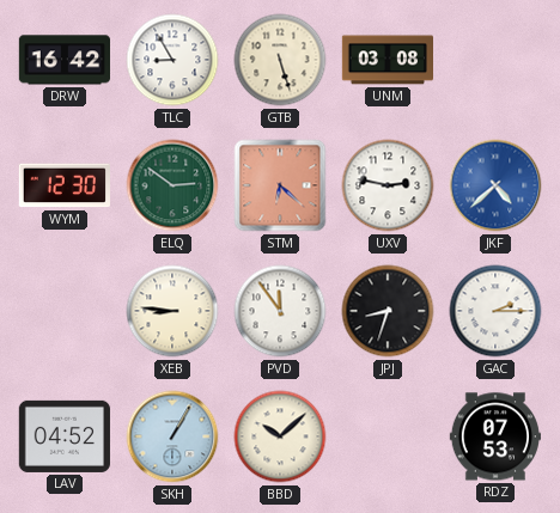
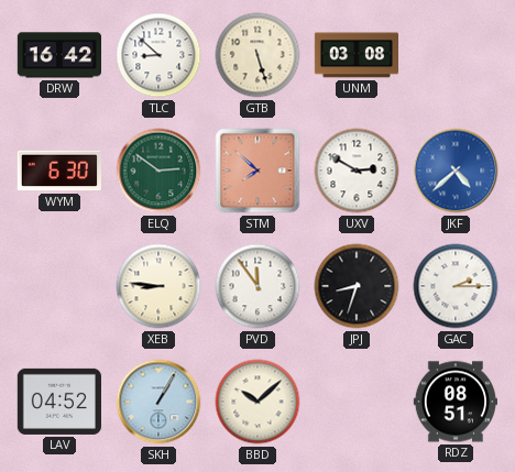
TLC: 8:55 -> 8:52
WYM: 12:30 -> 6:30
STM: 6:22 -> 7:52
UXV: 2:47 -> 2:50
RDZ: 07:53 -> 08:51
